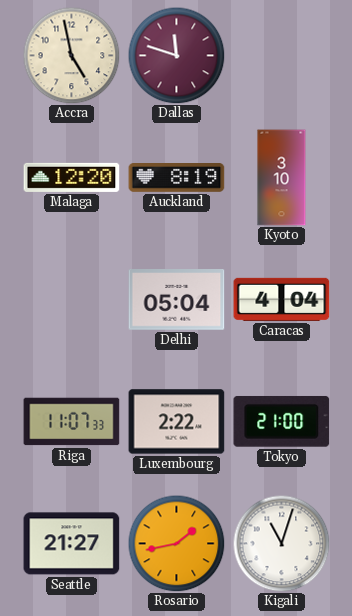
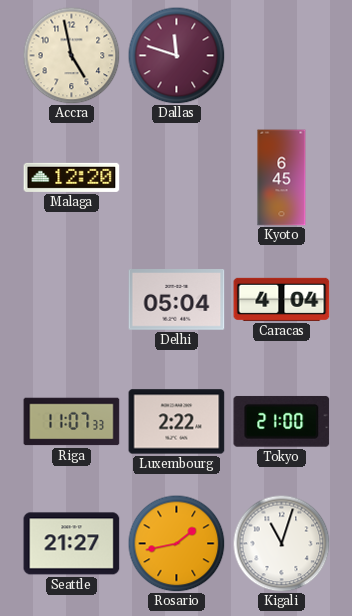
Auckland: 8:19 -> none
Kyoto: 3:10 -> 6:45
